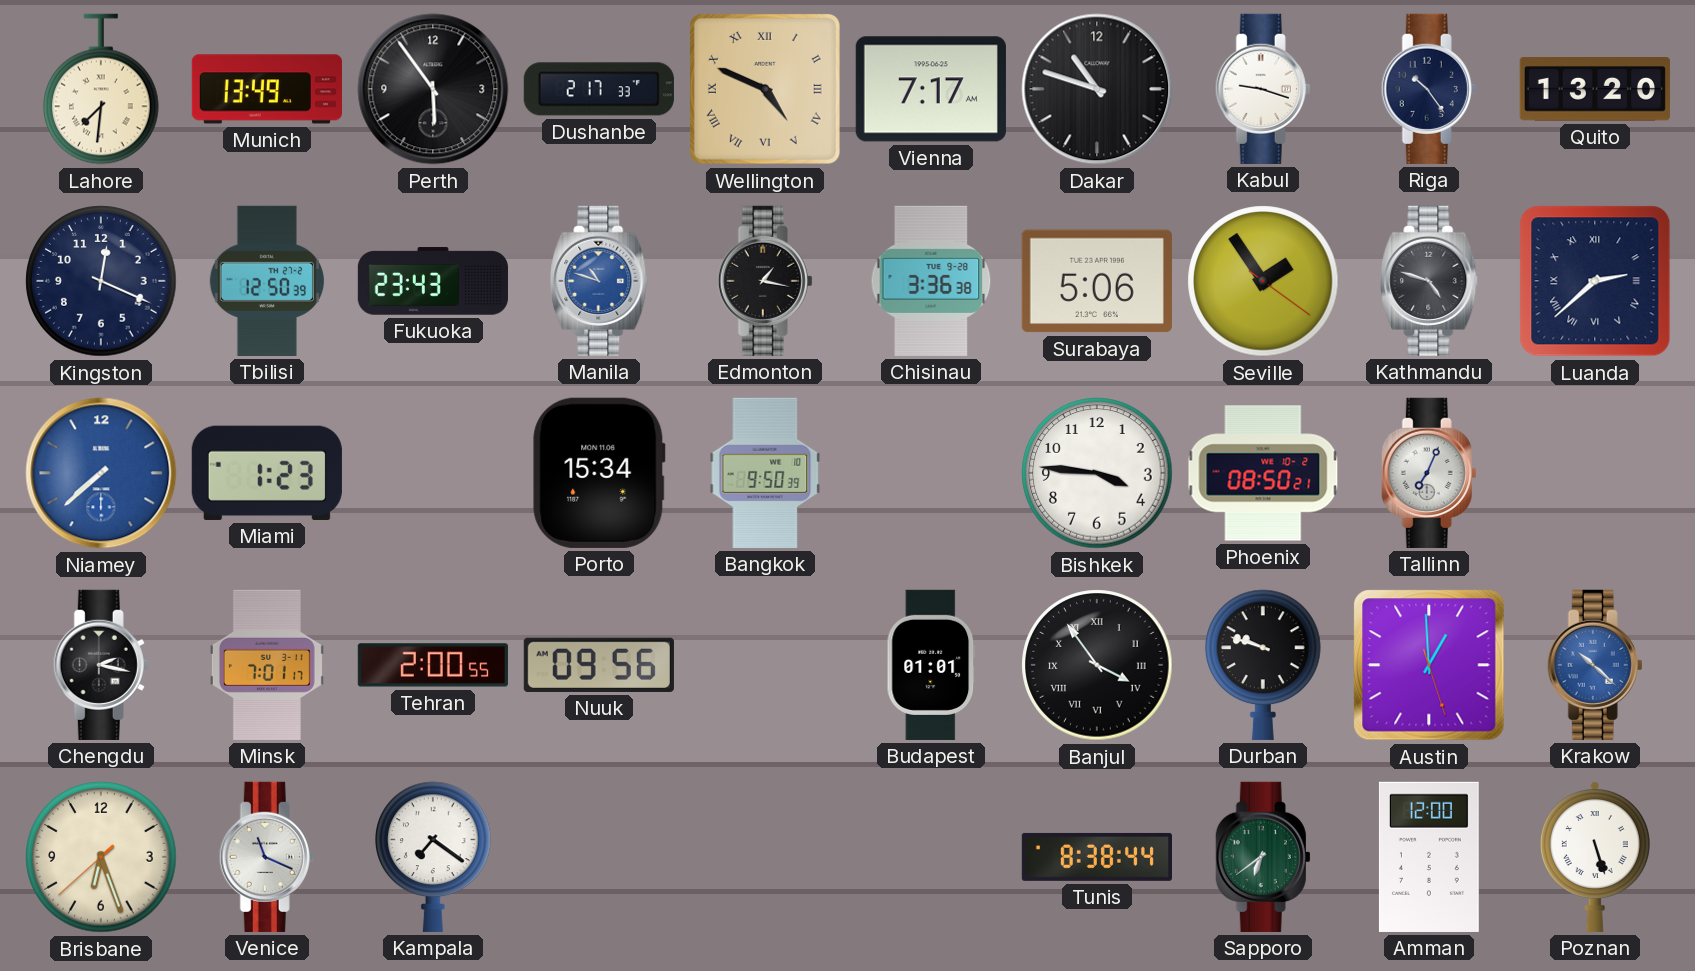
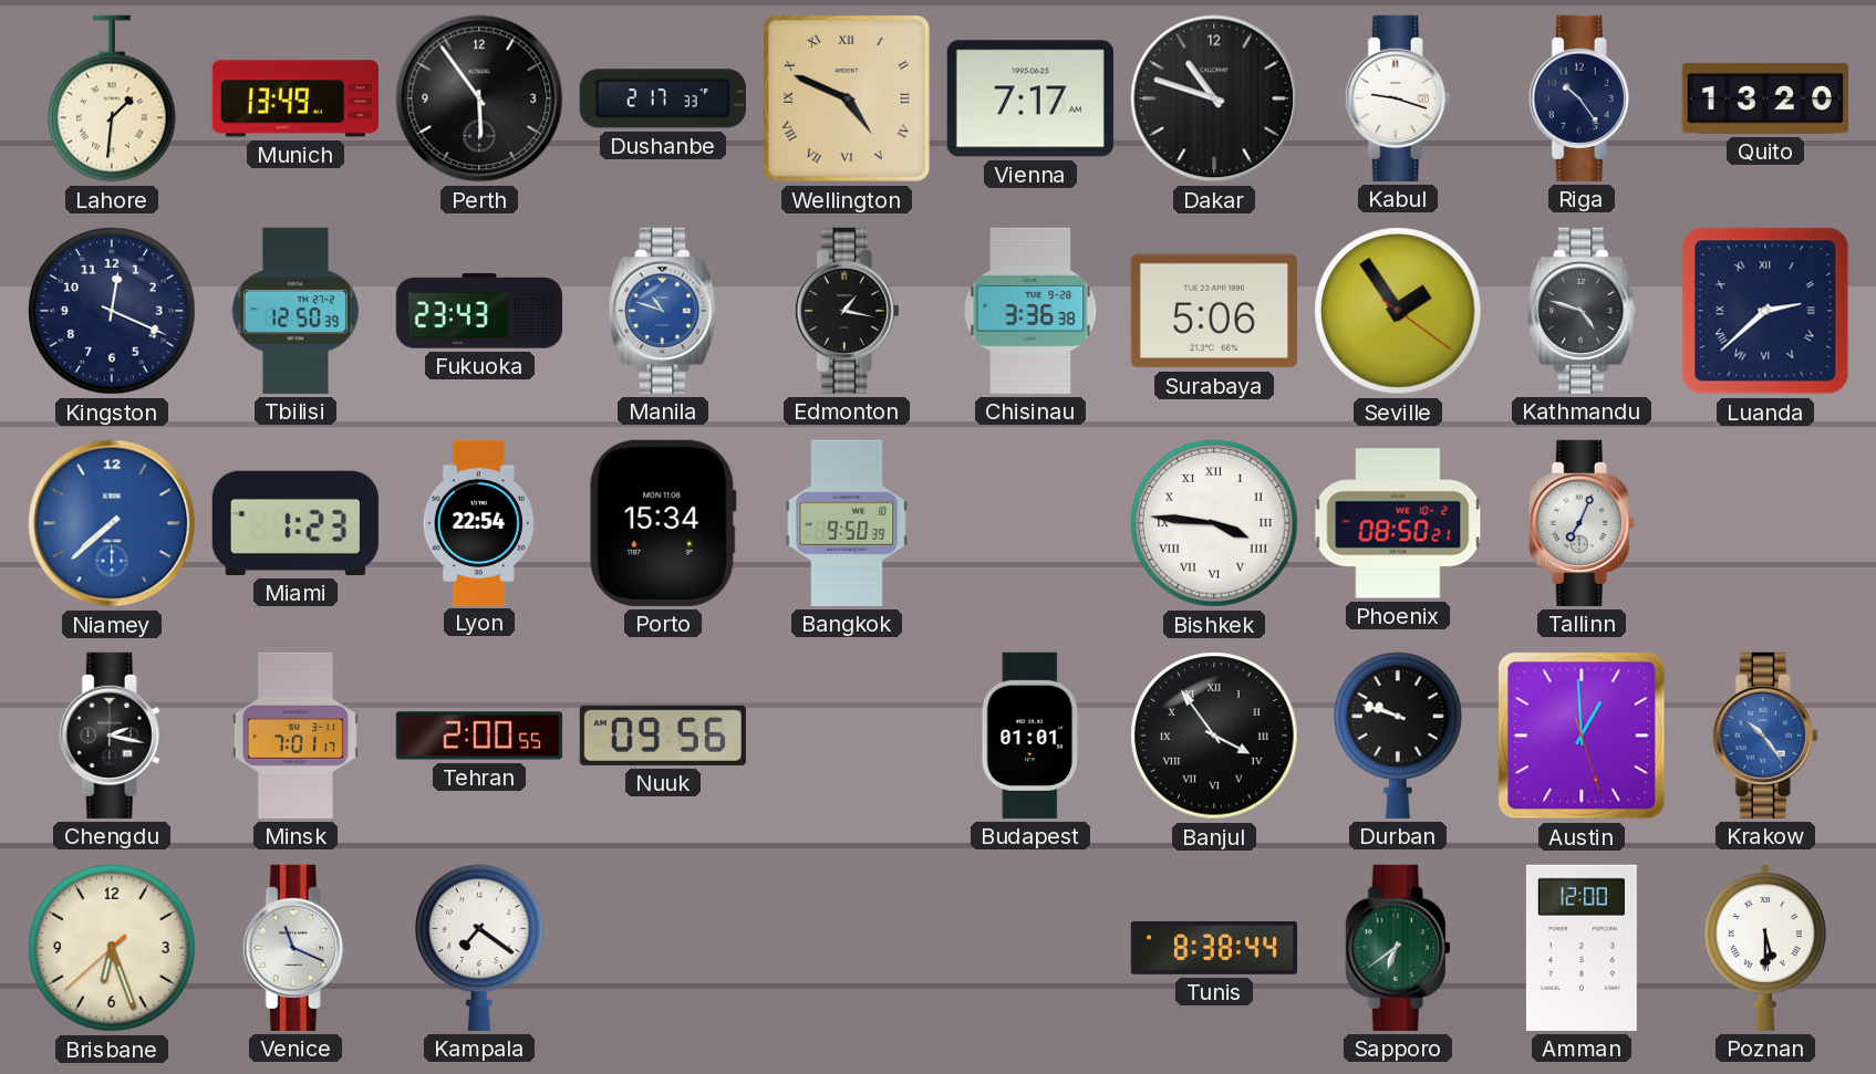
Lahore: 7:31 -> 1:31
Lyon: none -> 22:54
Bishkek numerals: Arabic -> Roman
Krakow: 10:22 -> 10:24
Poznan: 5:27 -> 5:30
